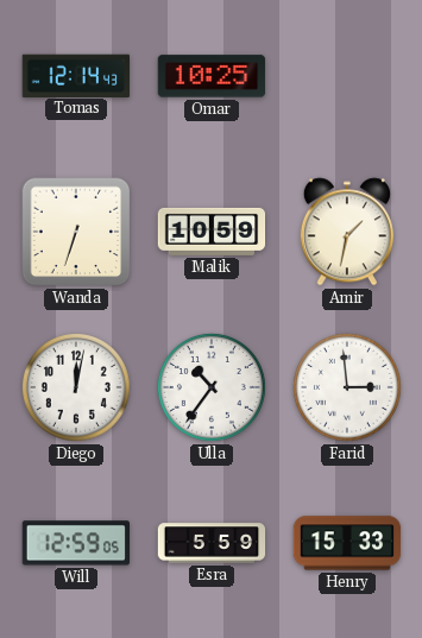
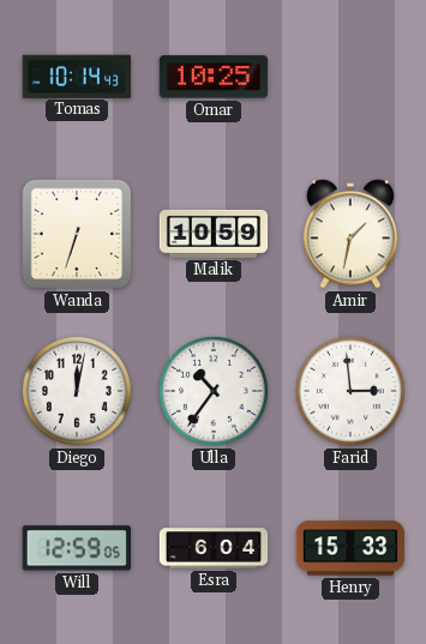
Tomas: 12:14 -> 10:14
Esra: 5:59 -> 6:04
